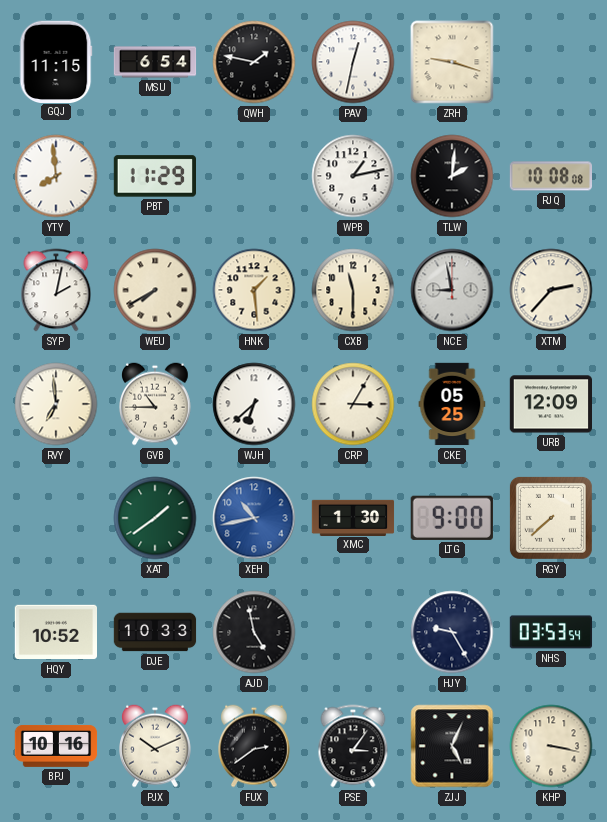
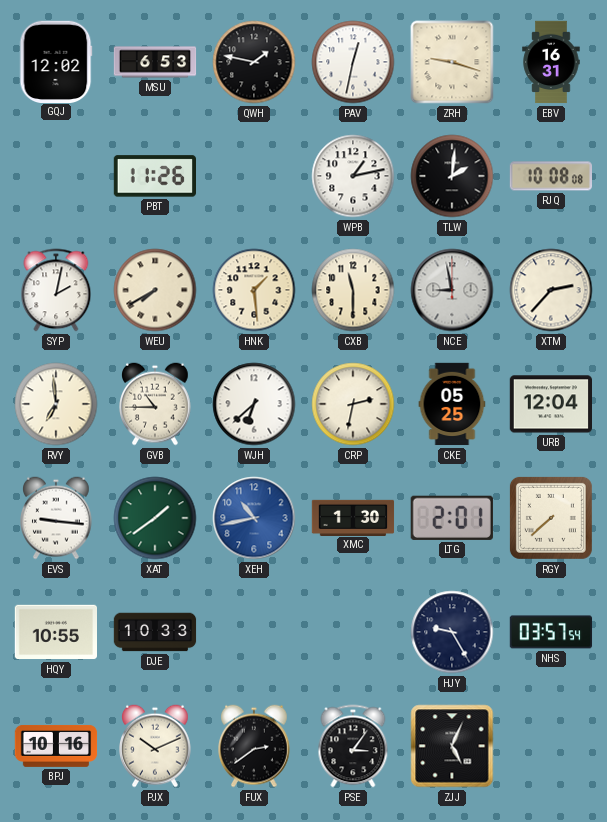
GQJ: 11:15 -> 12:02
MSU: 6:54 -> 6:53
EBV: none -> 16:31
YTY: 7:59 -> none
PBT: 11:29 -> 11:26
CRP: 3:05 -> 2:32
URB: 12:09 -> 12:04
EVS: none -> 9:16
LTG: 9:00 -> 2:01
HQY: 10:52 -> 10:55
AJD: 4:58 -> none
NHS: 03:53 -> 03:57
KHP: 3:17 -> none
